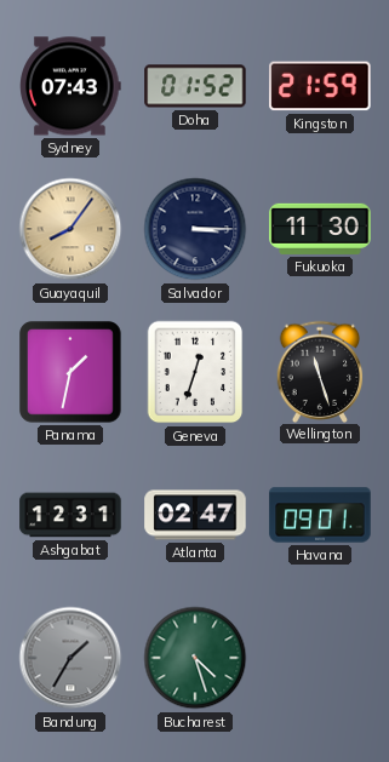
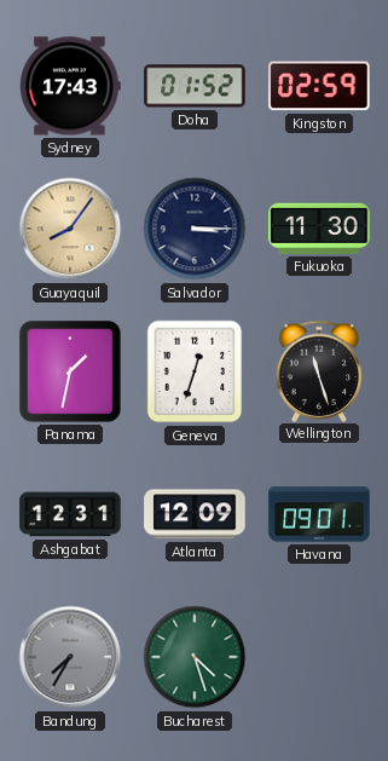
Sydney: 07:43 -> 17:43
Kingston: 21:59 -> 02:59
Atlanta: 02:47 -> 12:09
Bandung: 1:35 -> 7:35
